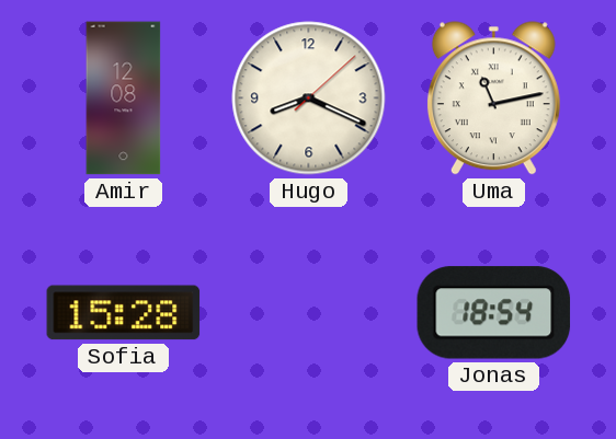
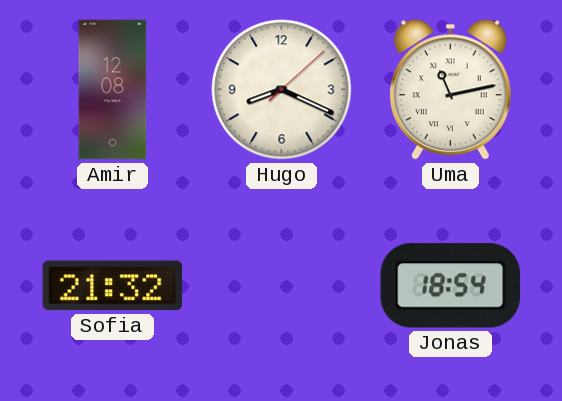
Sofia: 15:28 -> 21:32
